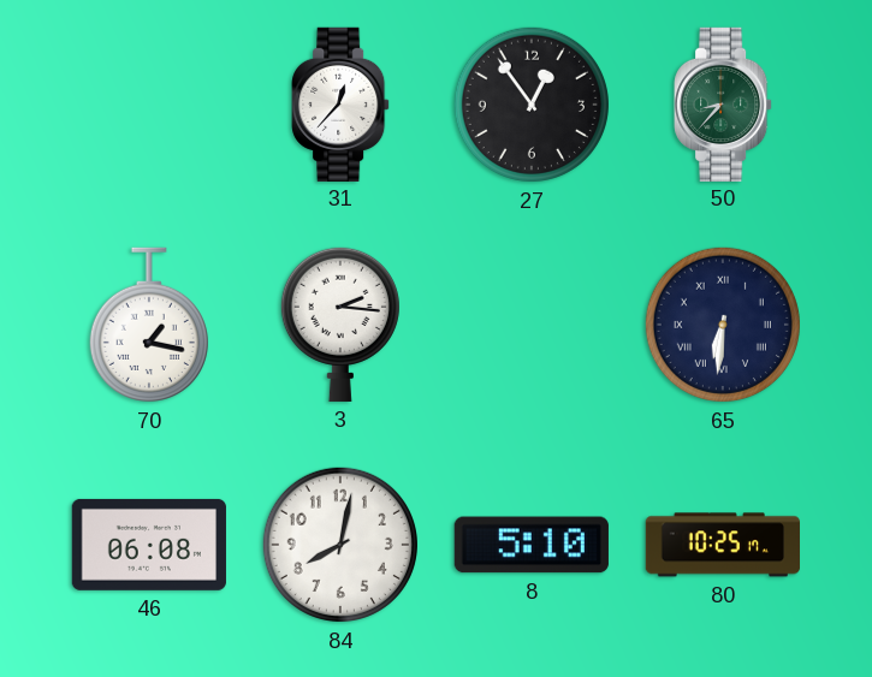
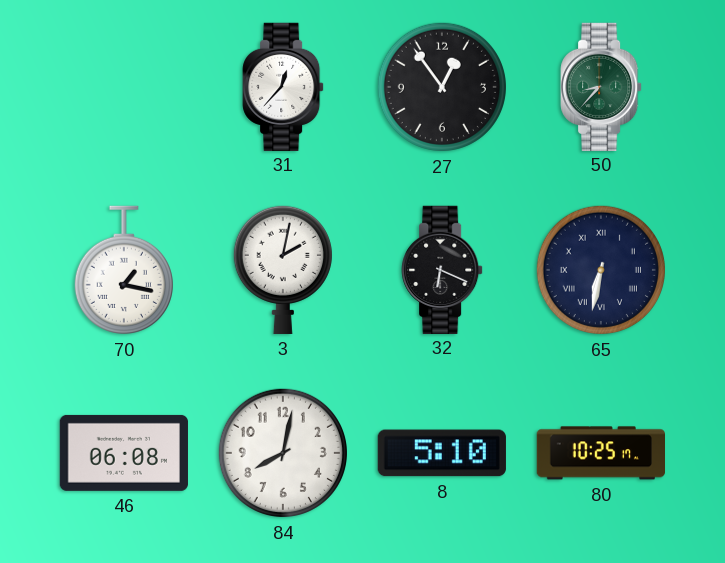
3: 2:16 -> 2:02
32: none -> 6:19
65: 6:31 -> 6:32
